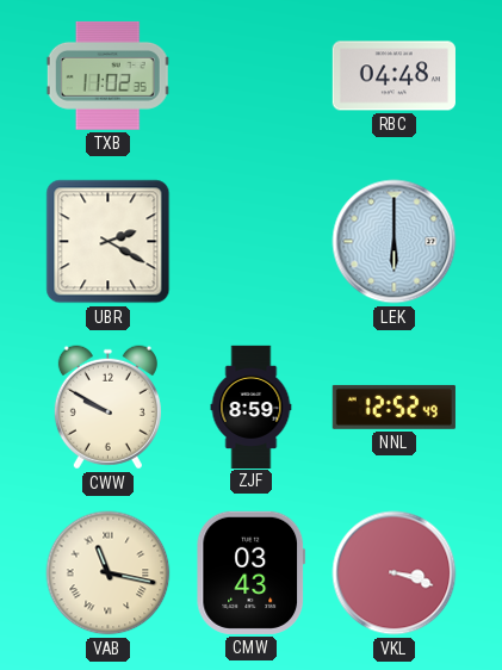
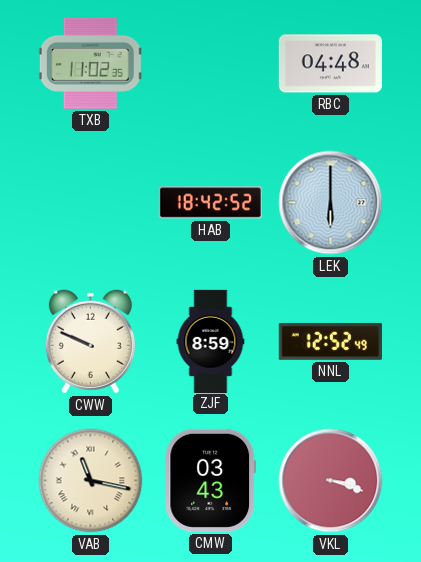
UBR: 2:20 -> none
HAB: none -> 18:42
CWW: 9:50 -> 9:49
